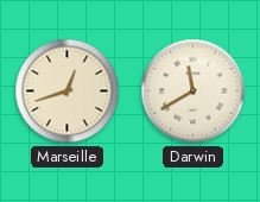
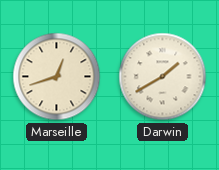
Darwin: 11:40 -> 1:40
